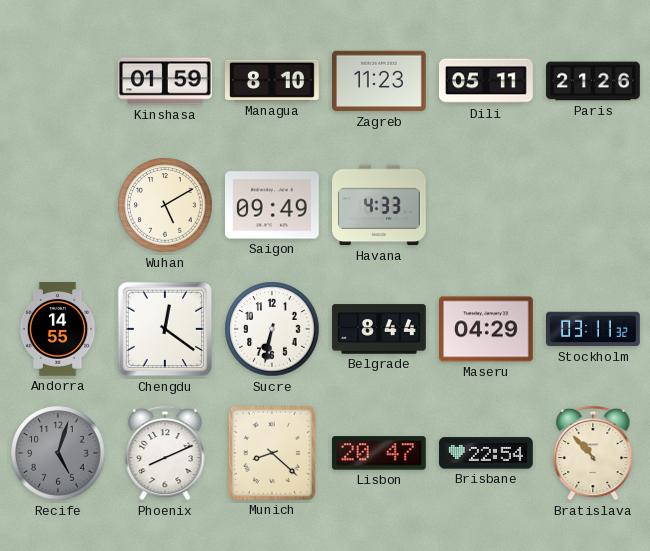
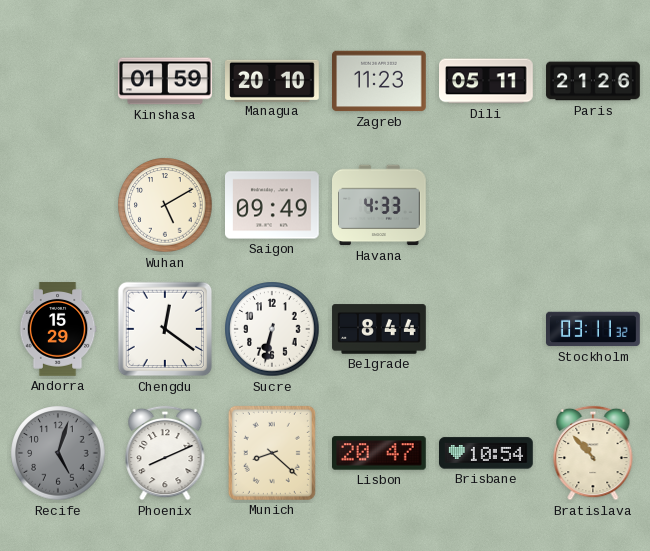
Managua: 8:10 -> 20:10
Andorra: 14:55 -> 15:29
Maseru: 04:29 -> none
Brisbane: 22:54 -> 10:54
